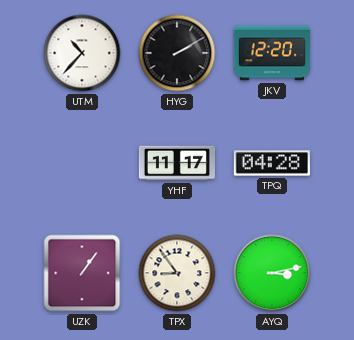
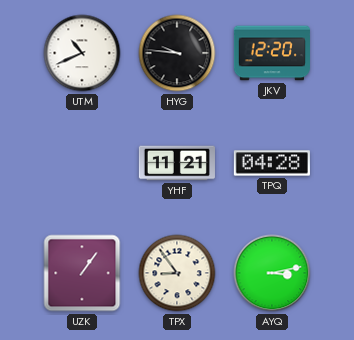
UTM: 10:37 -> 10:41
HYG: 2:10 -> 9:46
YHF: 11:17 -> 11:21
